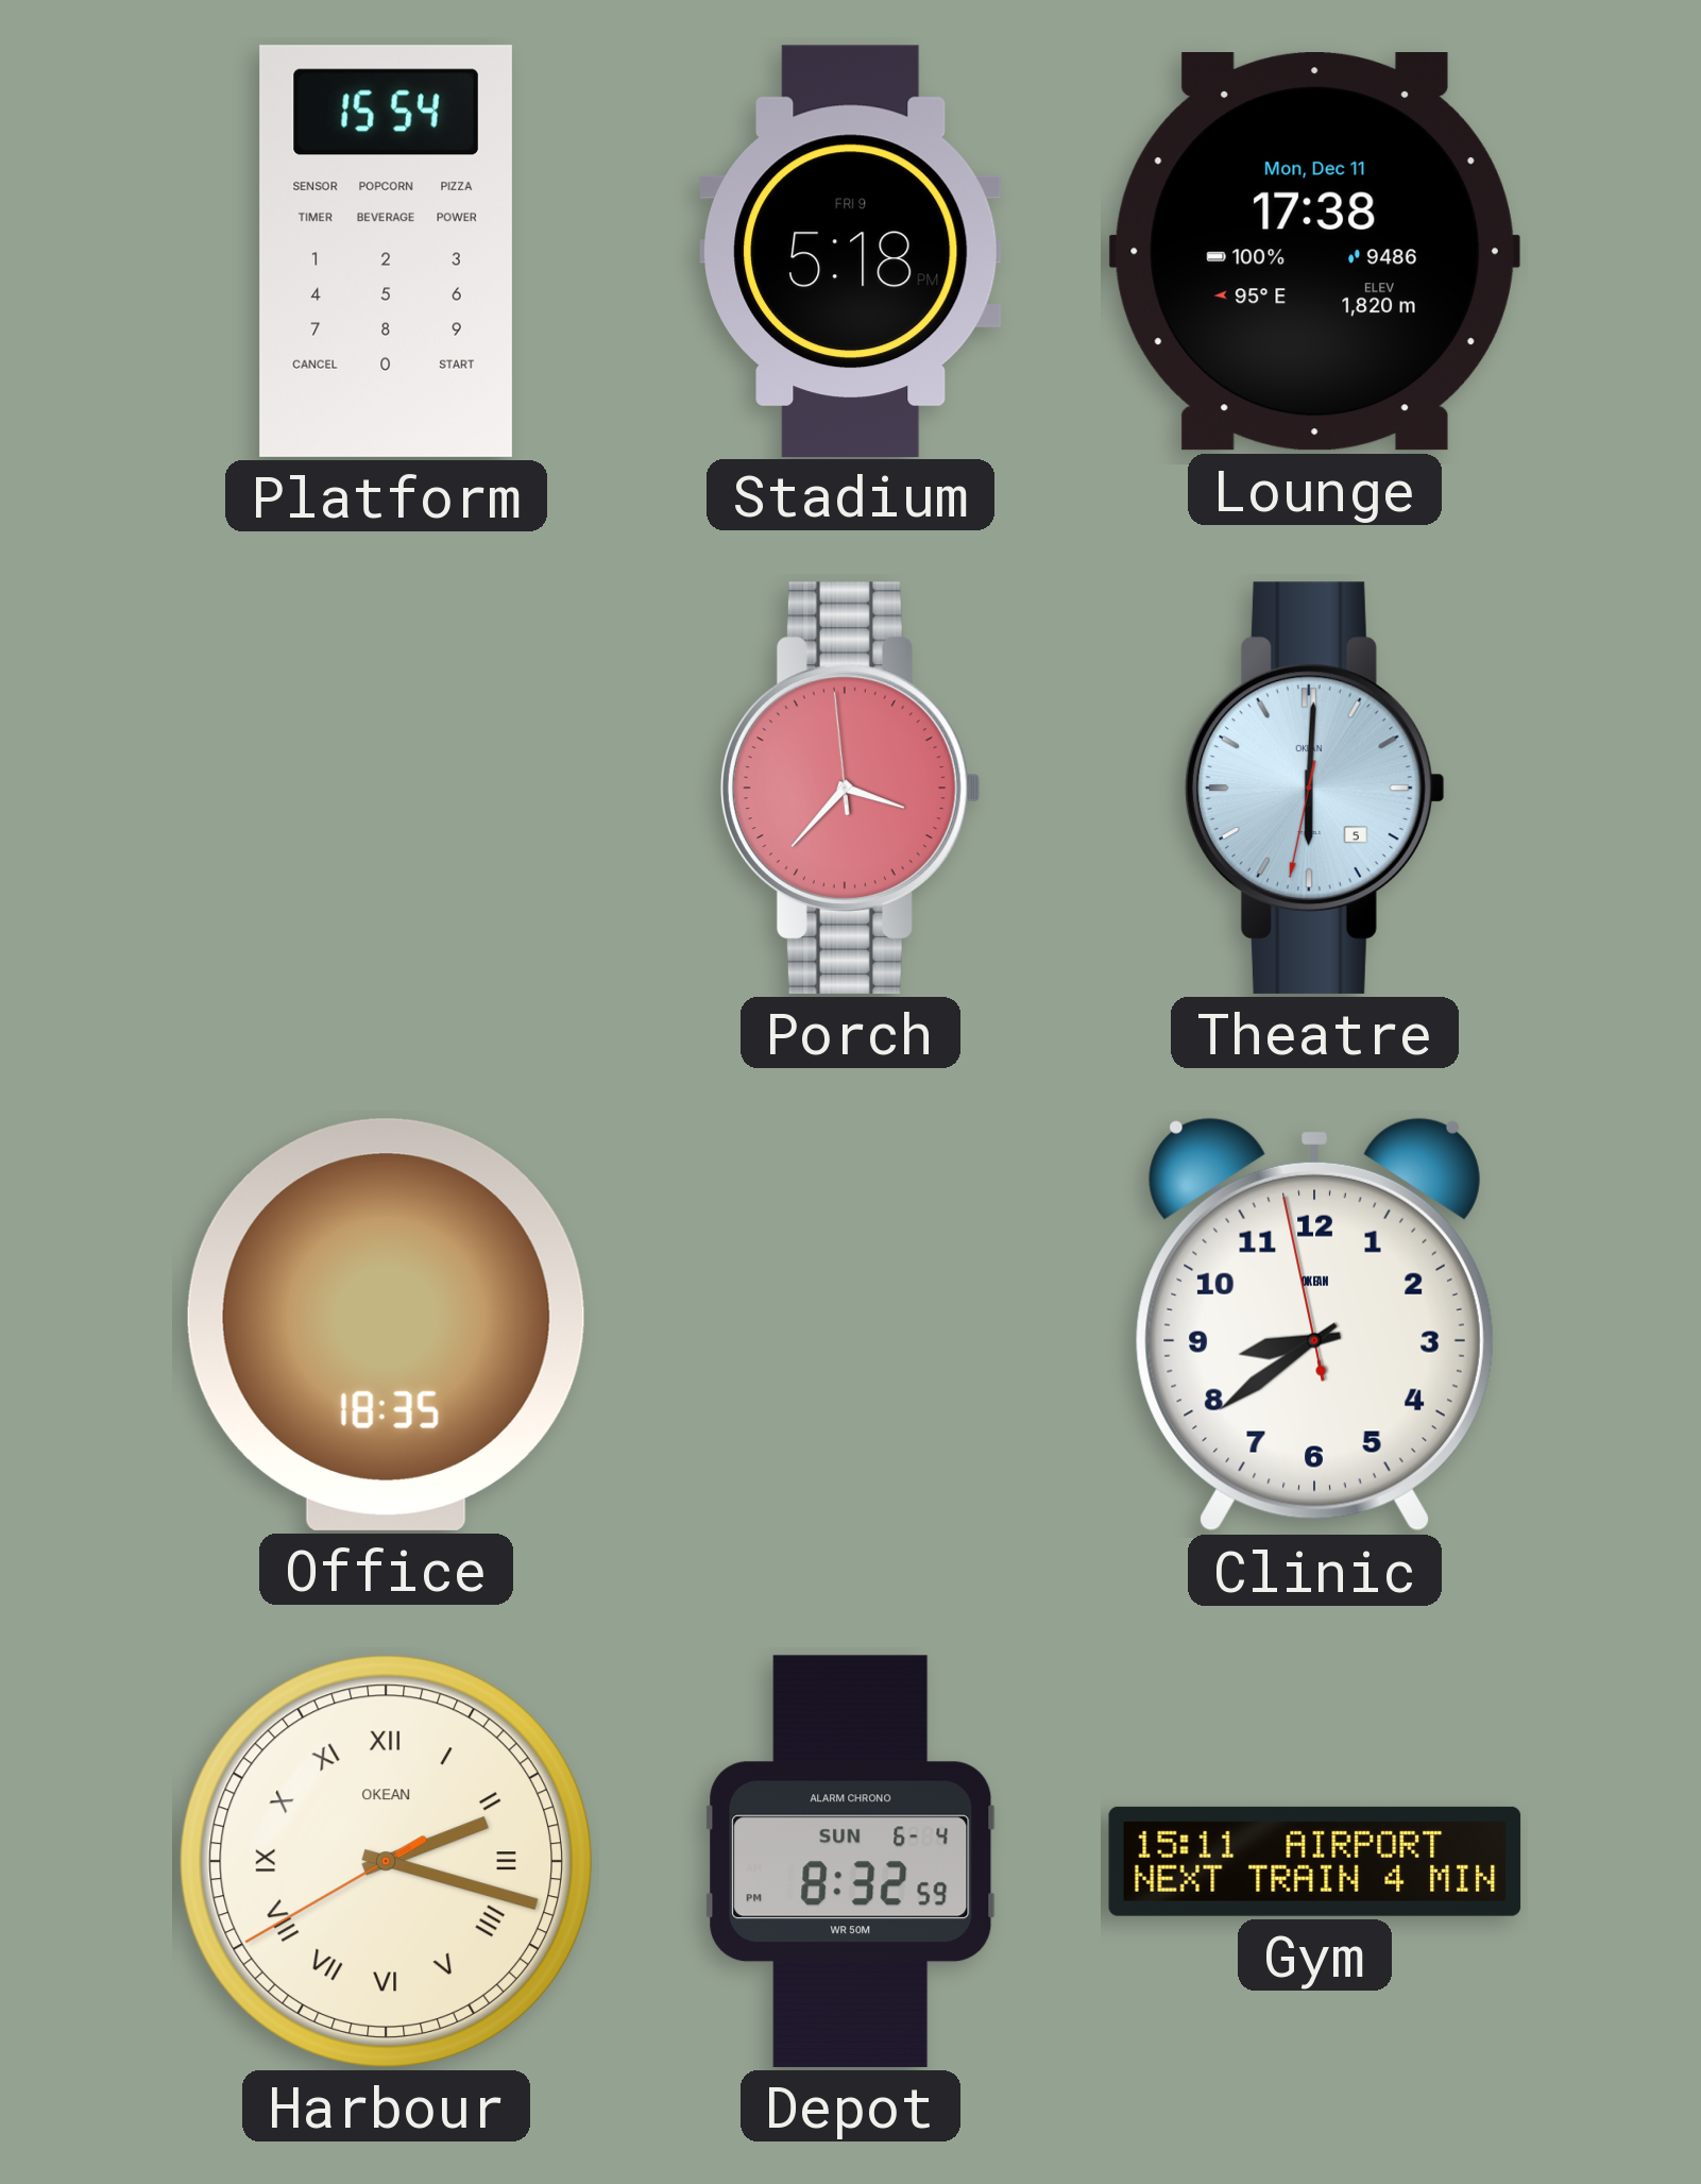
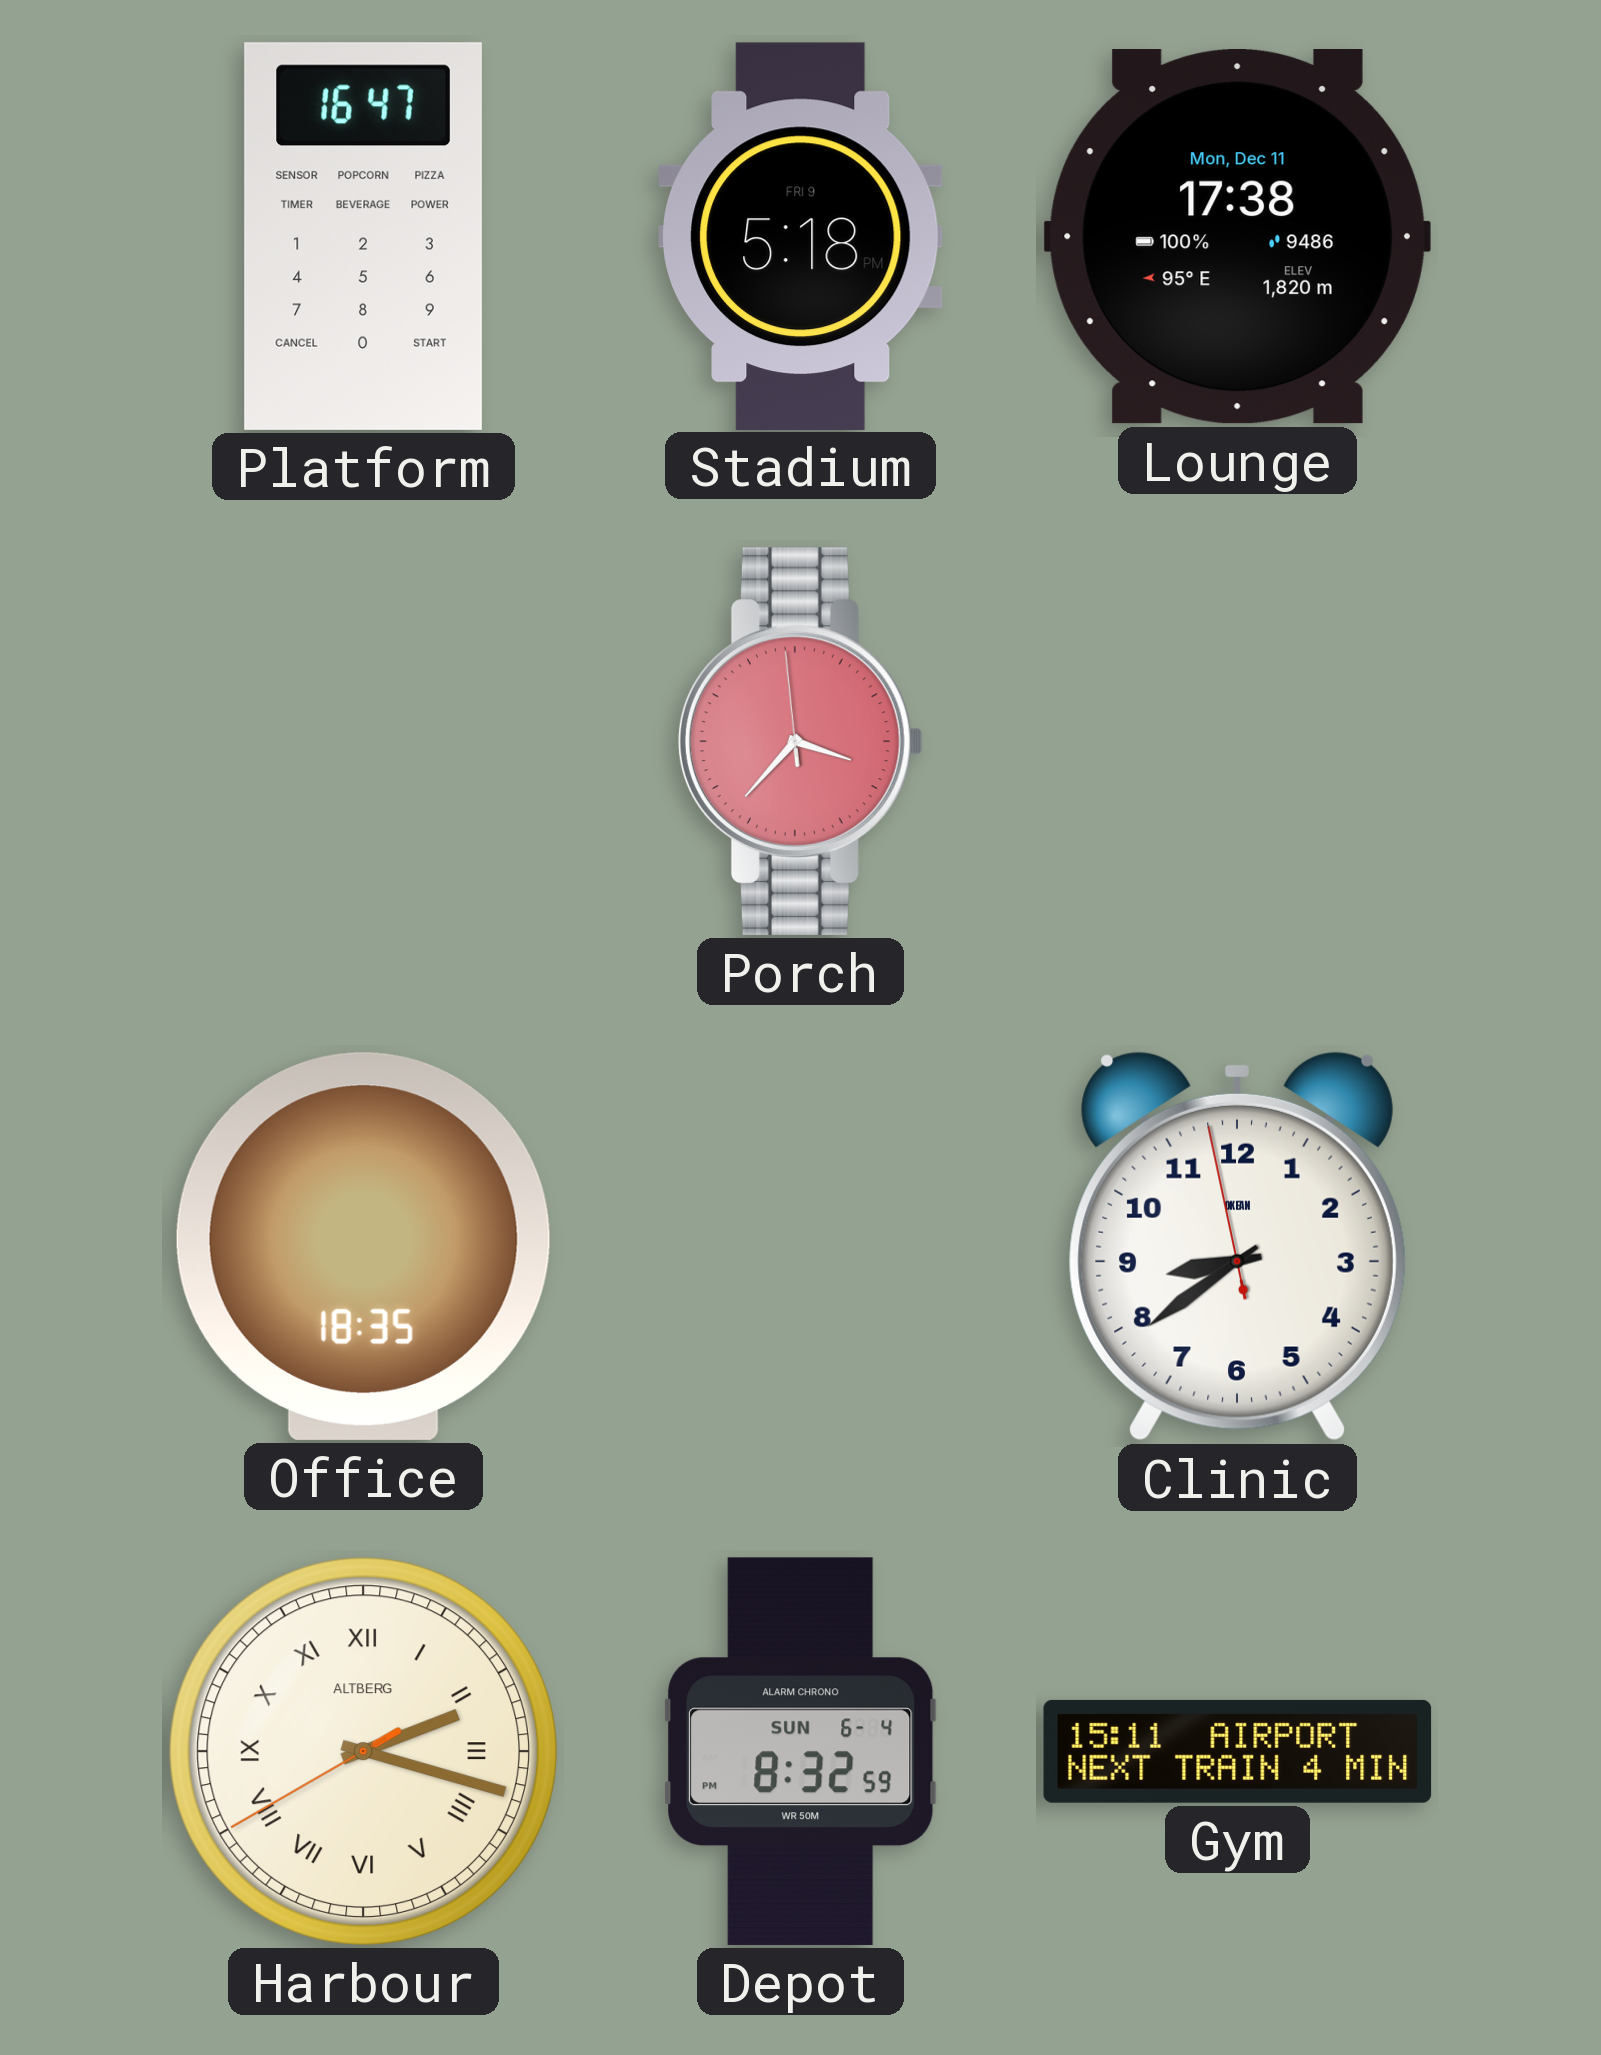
Platform: 15:54 -> 16:47
Theatre: 6:00 -> none
Harbour brand: OKEAN -> ALTBERG
